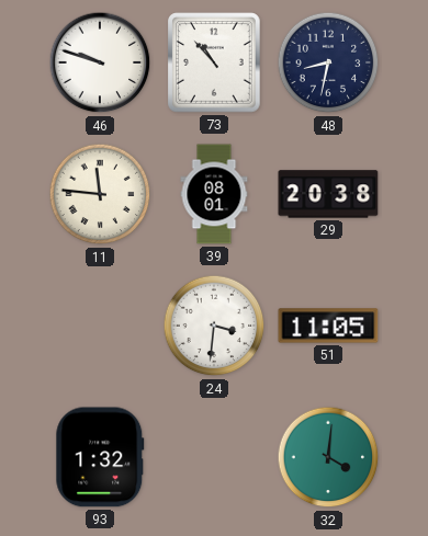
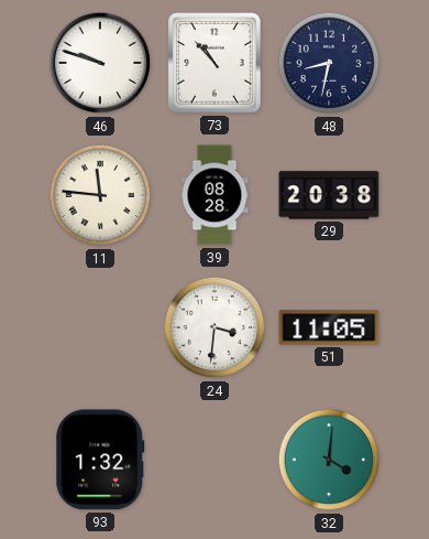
39: 08:01 -> 08:28
